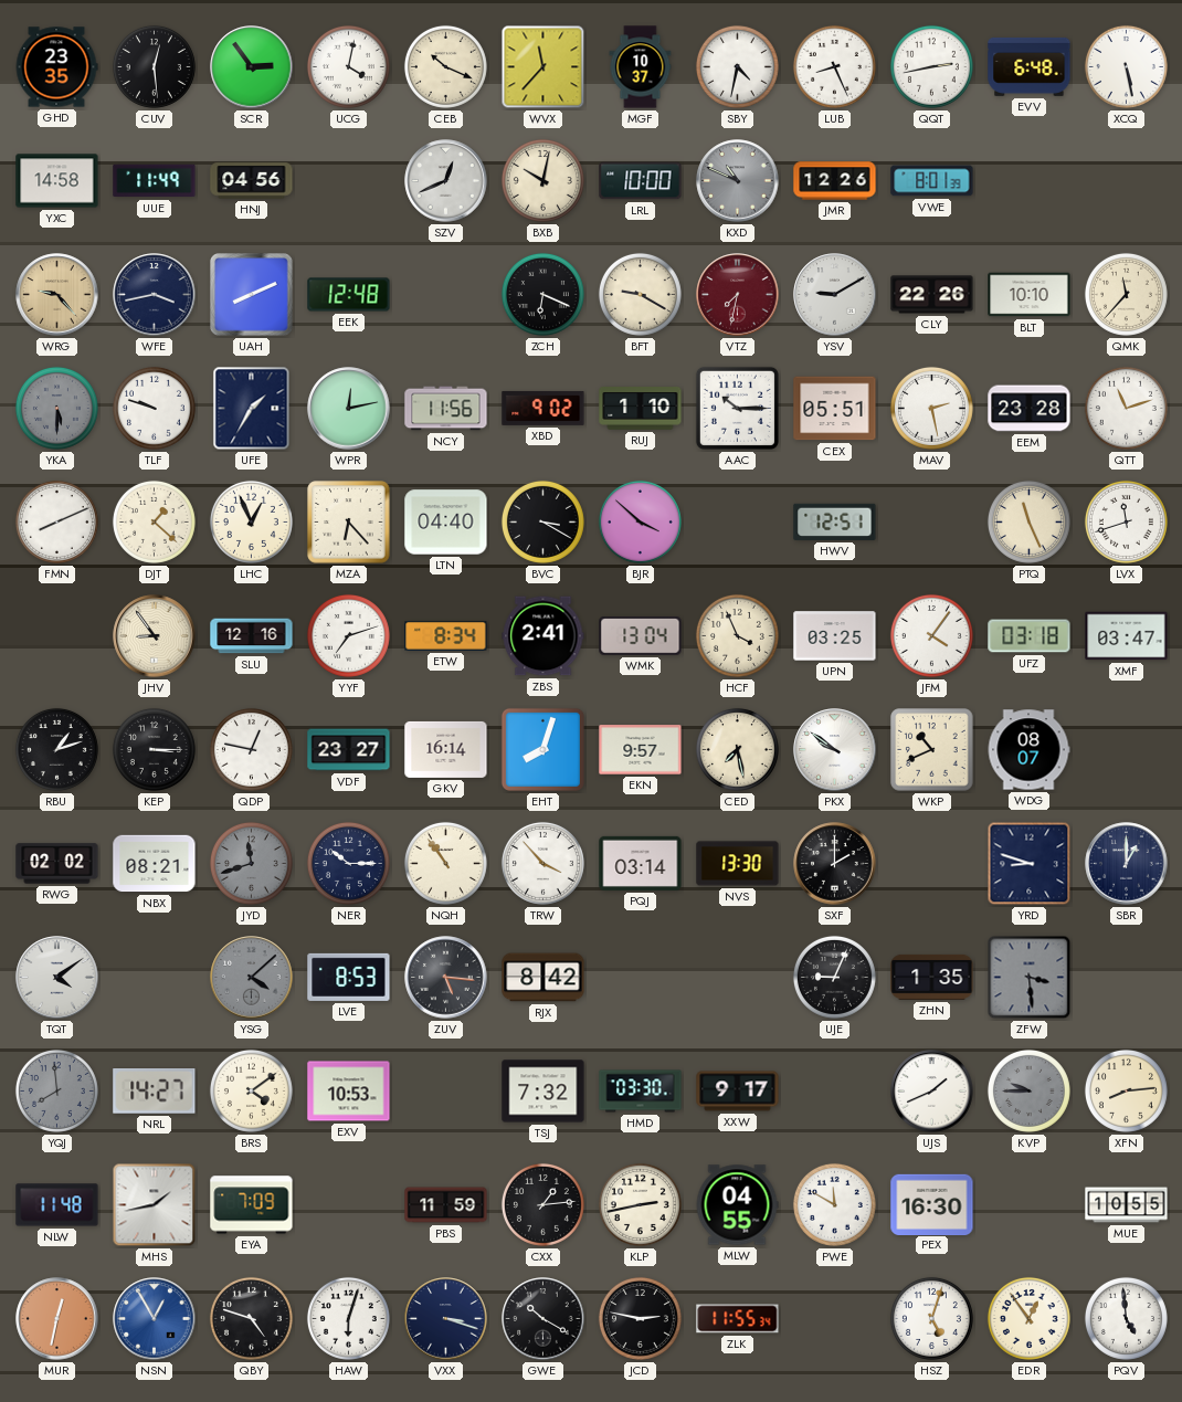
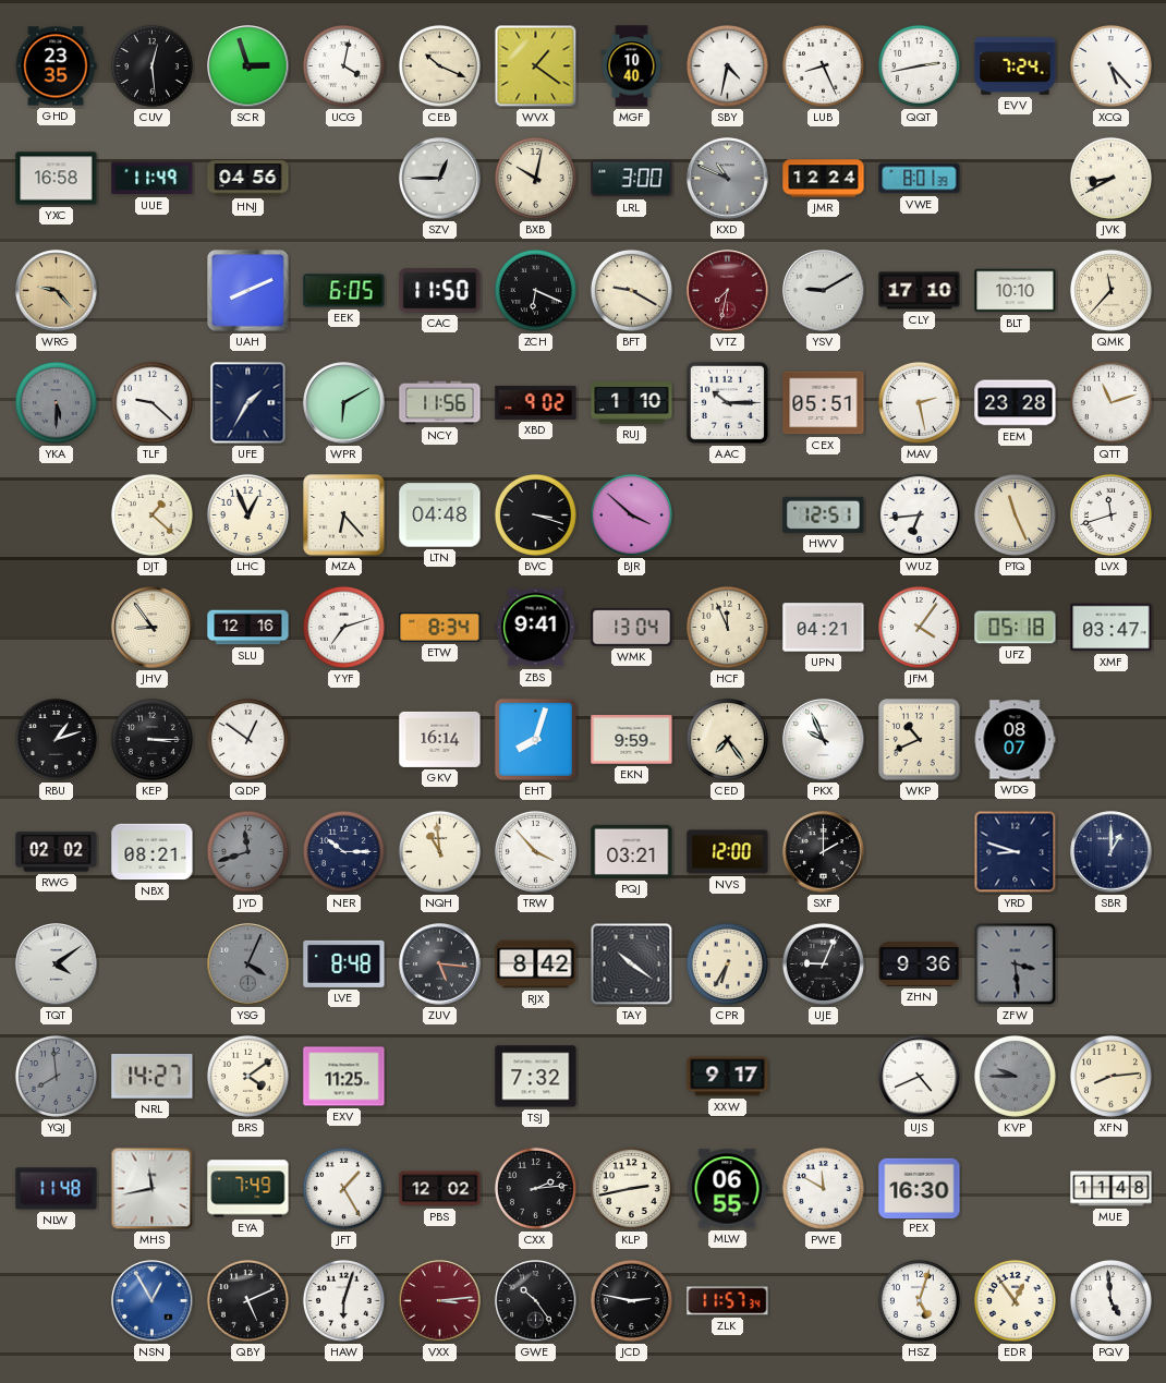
SCR: 2:54 -> 2:57
WVX: 11:37 -> 1:21
MGF: 10:37 -> 10:40
EVV: 6:48 -> 7:24
XCQ: 5:28 -> 5:23
YXC: 14:58 -> 16:58
SZV: 12:41 -> 12:45
LRL: 10:00 -> 3:00
JMR: 12:26 -> 12:24
JVK: none -> 8:40
WFE: 3:43 -> none
EEK: 12:48 -> 6:05
CAC: none -> 11:50
CLY: 22:26 -> 17:10
TLF: 9:48 -> 9:22
WPR: 12:13 -> 6:10
FMN: 8:11 -> none
LTN: 04:40 -> 04:48
BVC: 3:20 -> 3:18
WUZ: none -> 6:44
ZBS: 2:41 -> 9:41
HCF: 3:56 -> 11:56
UPN: 03:25 -> 04:21
UFZ: 03:18 -> 05:18
QDP: 12:47 -> 12:51
VDF: 23:27 -> none
EKN: 9:57 -> 9:59
CED: 7:28 -> 7:24
PKX: 9:51 -> 9:56
NQH: 10:54 -> 10:59
PQJ: 03:14 -> 03:21
NVS: 13:30 -> 12:00
YSG: 4:08 -> 4:04
LVE: 8:53 -> 8:48
TAY: none -> 10:21
CPR: none -> 6:35
ZHN: 1:35 -> 9:36
EXV: 10:53 -> 11:25
HMD: 03:30 -> none
UJS: 1:41 -> 4:41
MHS: 1:43 -> 11:43
EYA: 7:09 -> 7:49
JFT: none -> 1:25
PBS: 11:59 -> 12:02
CXX: 1:14 -> 2:14
MLW: 04:55 -> 06:55
MUE: 10:55 -> 11:48
MUR: 12:32 -> none
QBY: 4:48 -> 5:11
VXX: 3:18 -> 3:14
VXX dial: navy -> burgundy
GWE: 10:20 -> 10:24
ZLK: 11:55 -> 11:57
